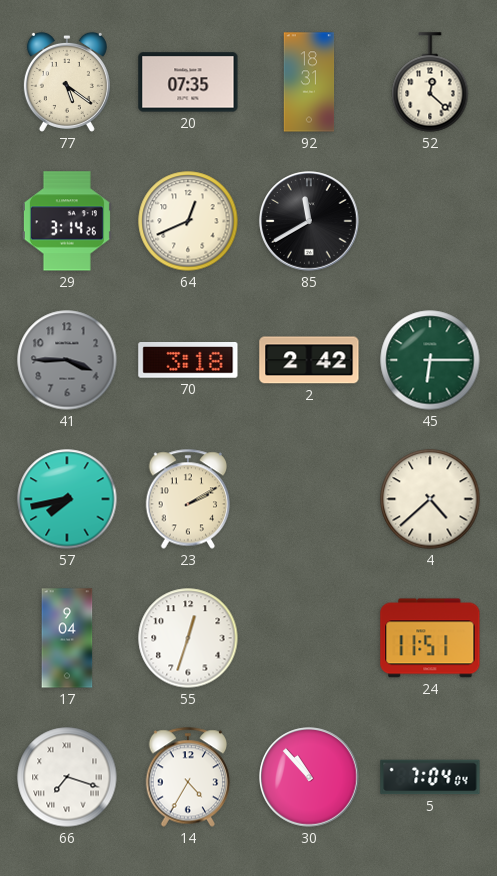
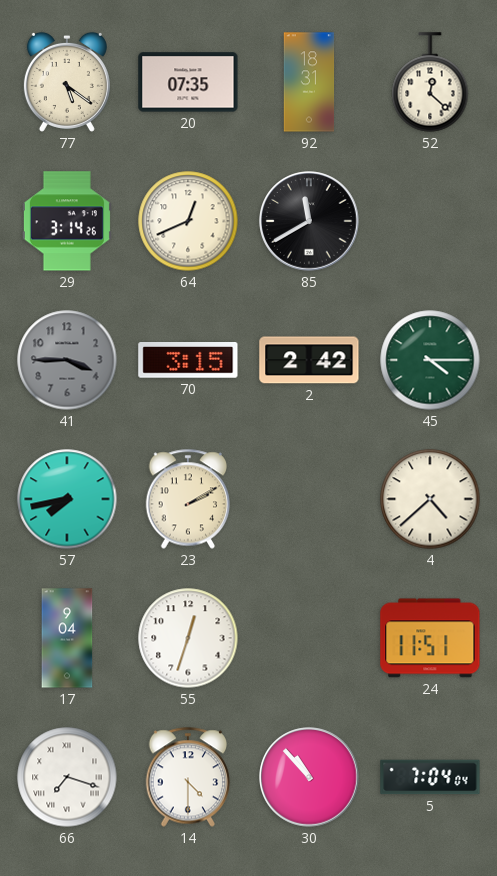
70: 3:18 -> 3:15
45: 6:15 -> 4:15
14: 4:35 -> 4:30
